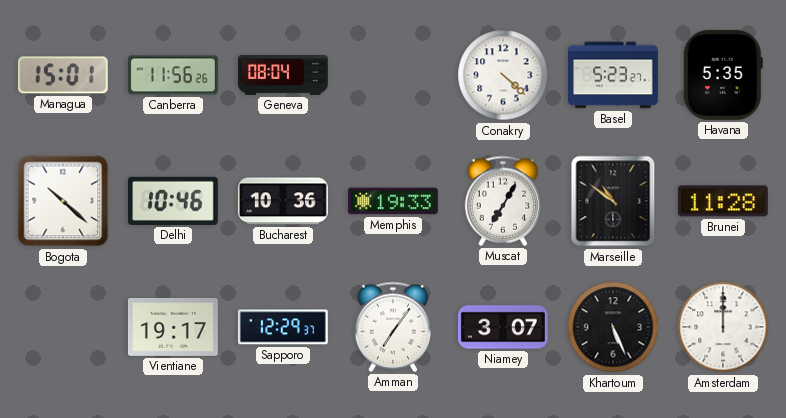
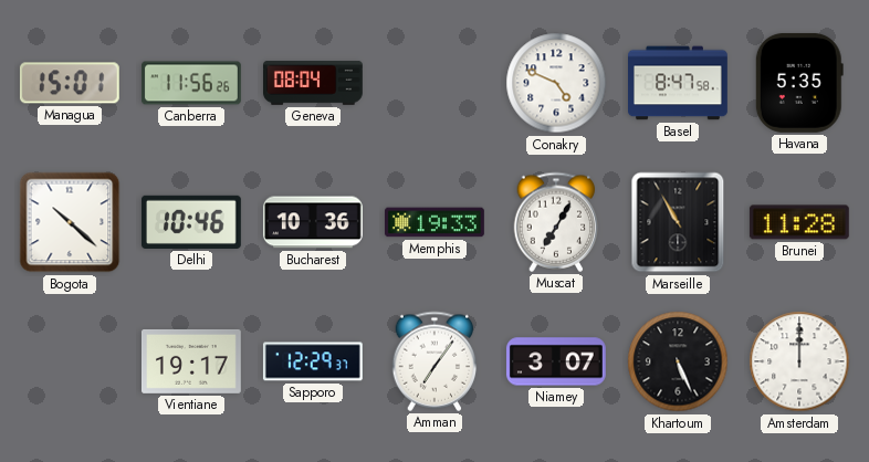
Conakry: 4:22 -> 4:49
Basel: 5:23 -> 8:47
Marseille: 10:51 -> 10:55
